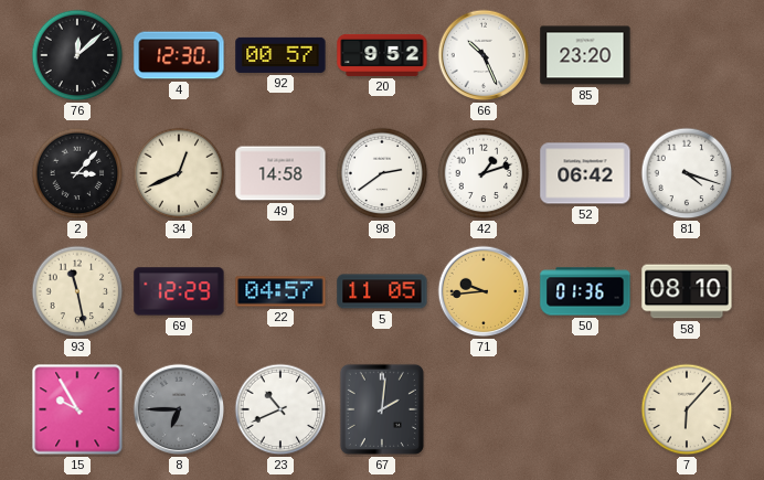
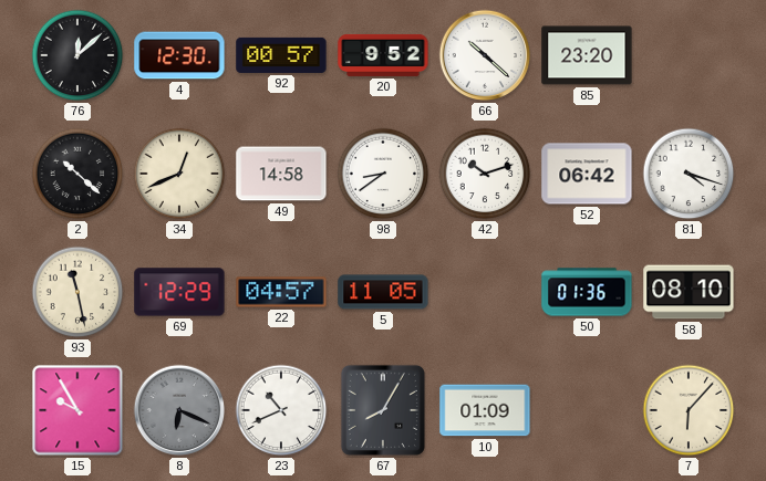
66: 10:26 -> 10:22
2: 3:07 -> 10:22
98: 2:39 -> 8:39
42: 1:12 -> 10:12
71: 9:44 -> none
8: 6:45 -> 6:19
67: 2:01 -> 8:05
10: none -> 01:09
